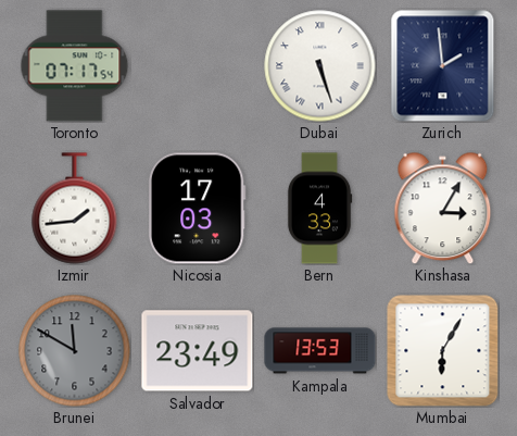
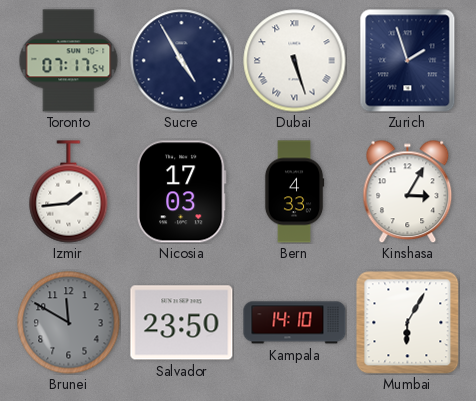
Sucre: none -> 4:55
Zurich: 1:59 -> 1:57
Salvador: 23:49 -> 23:50
Kampala: 13:53 -> 14:10
